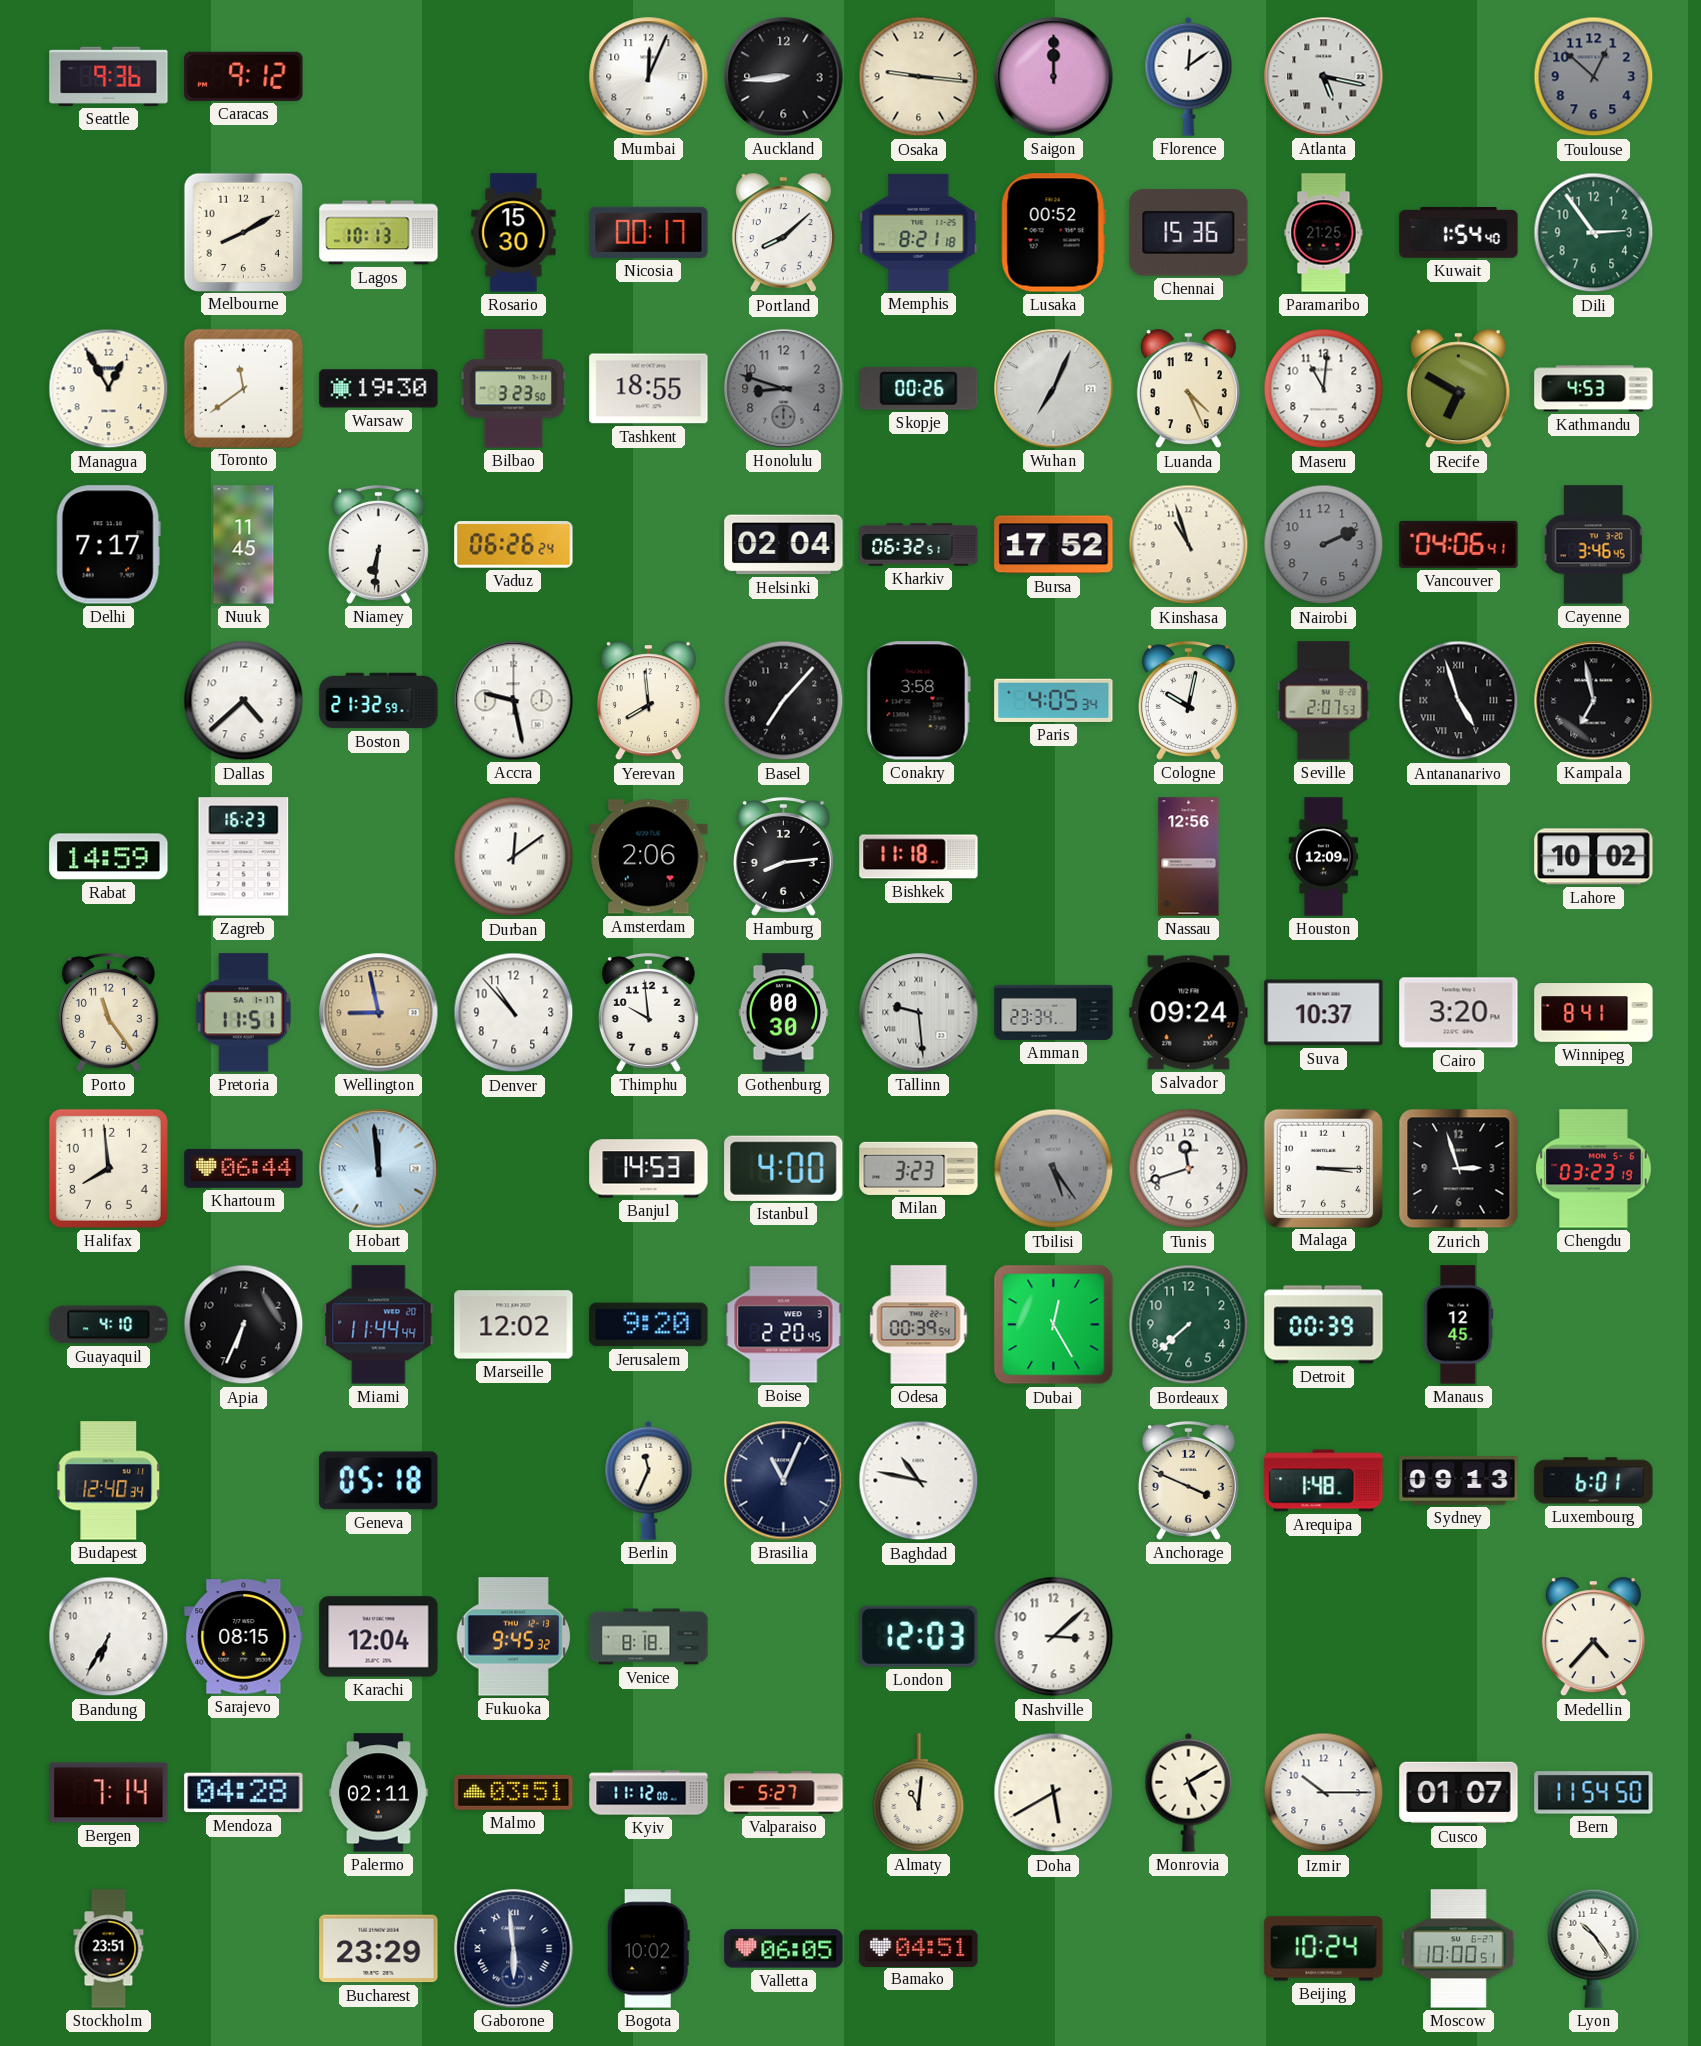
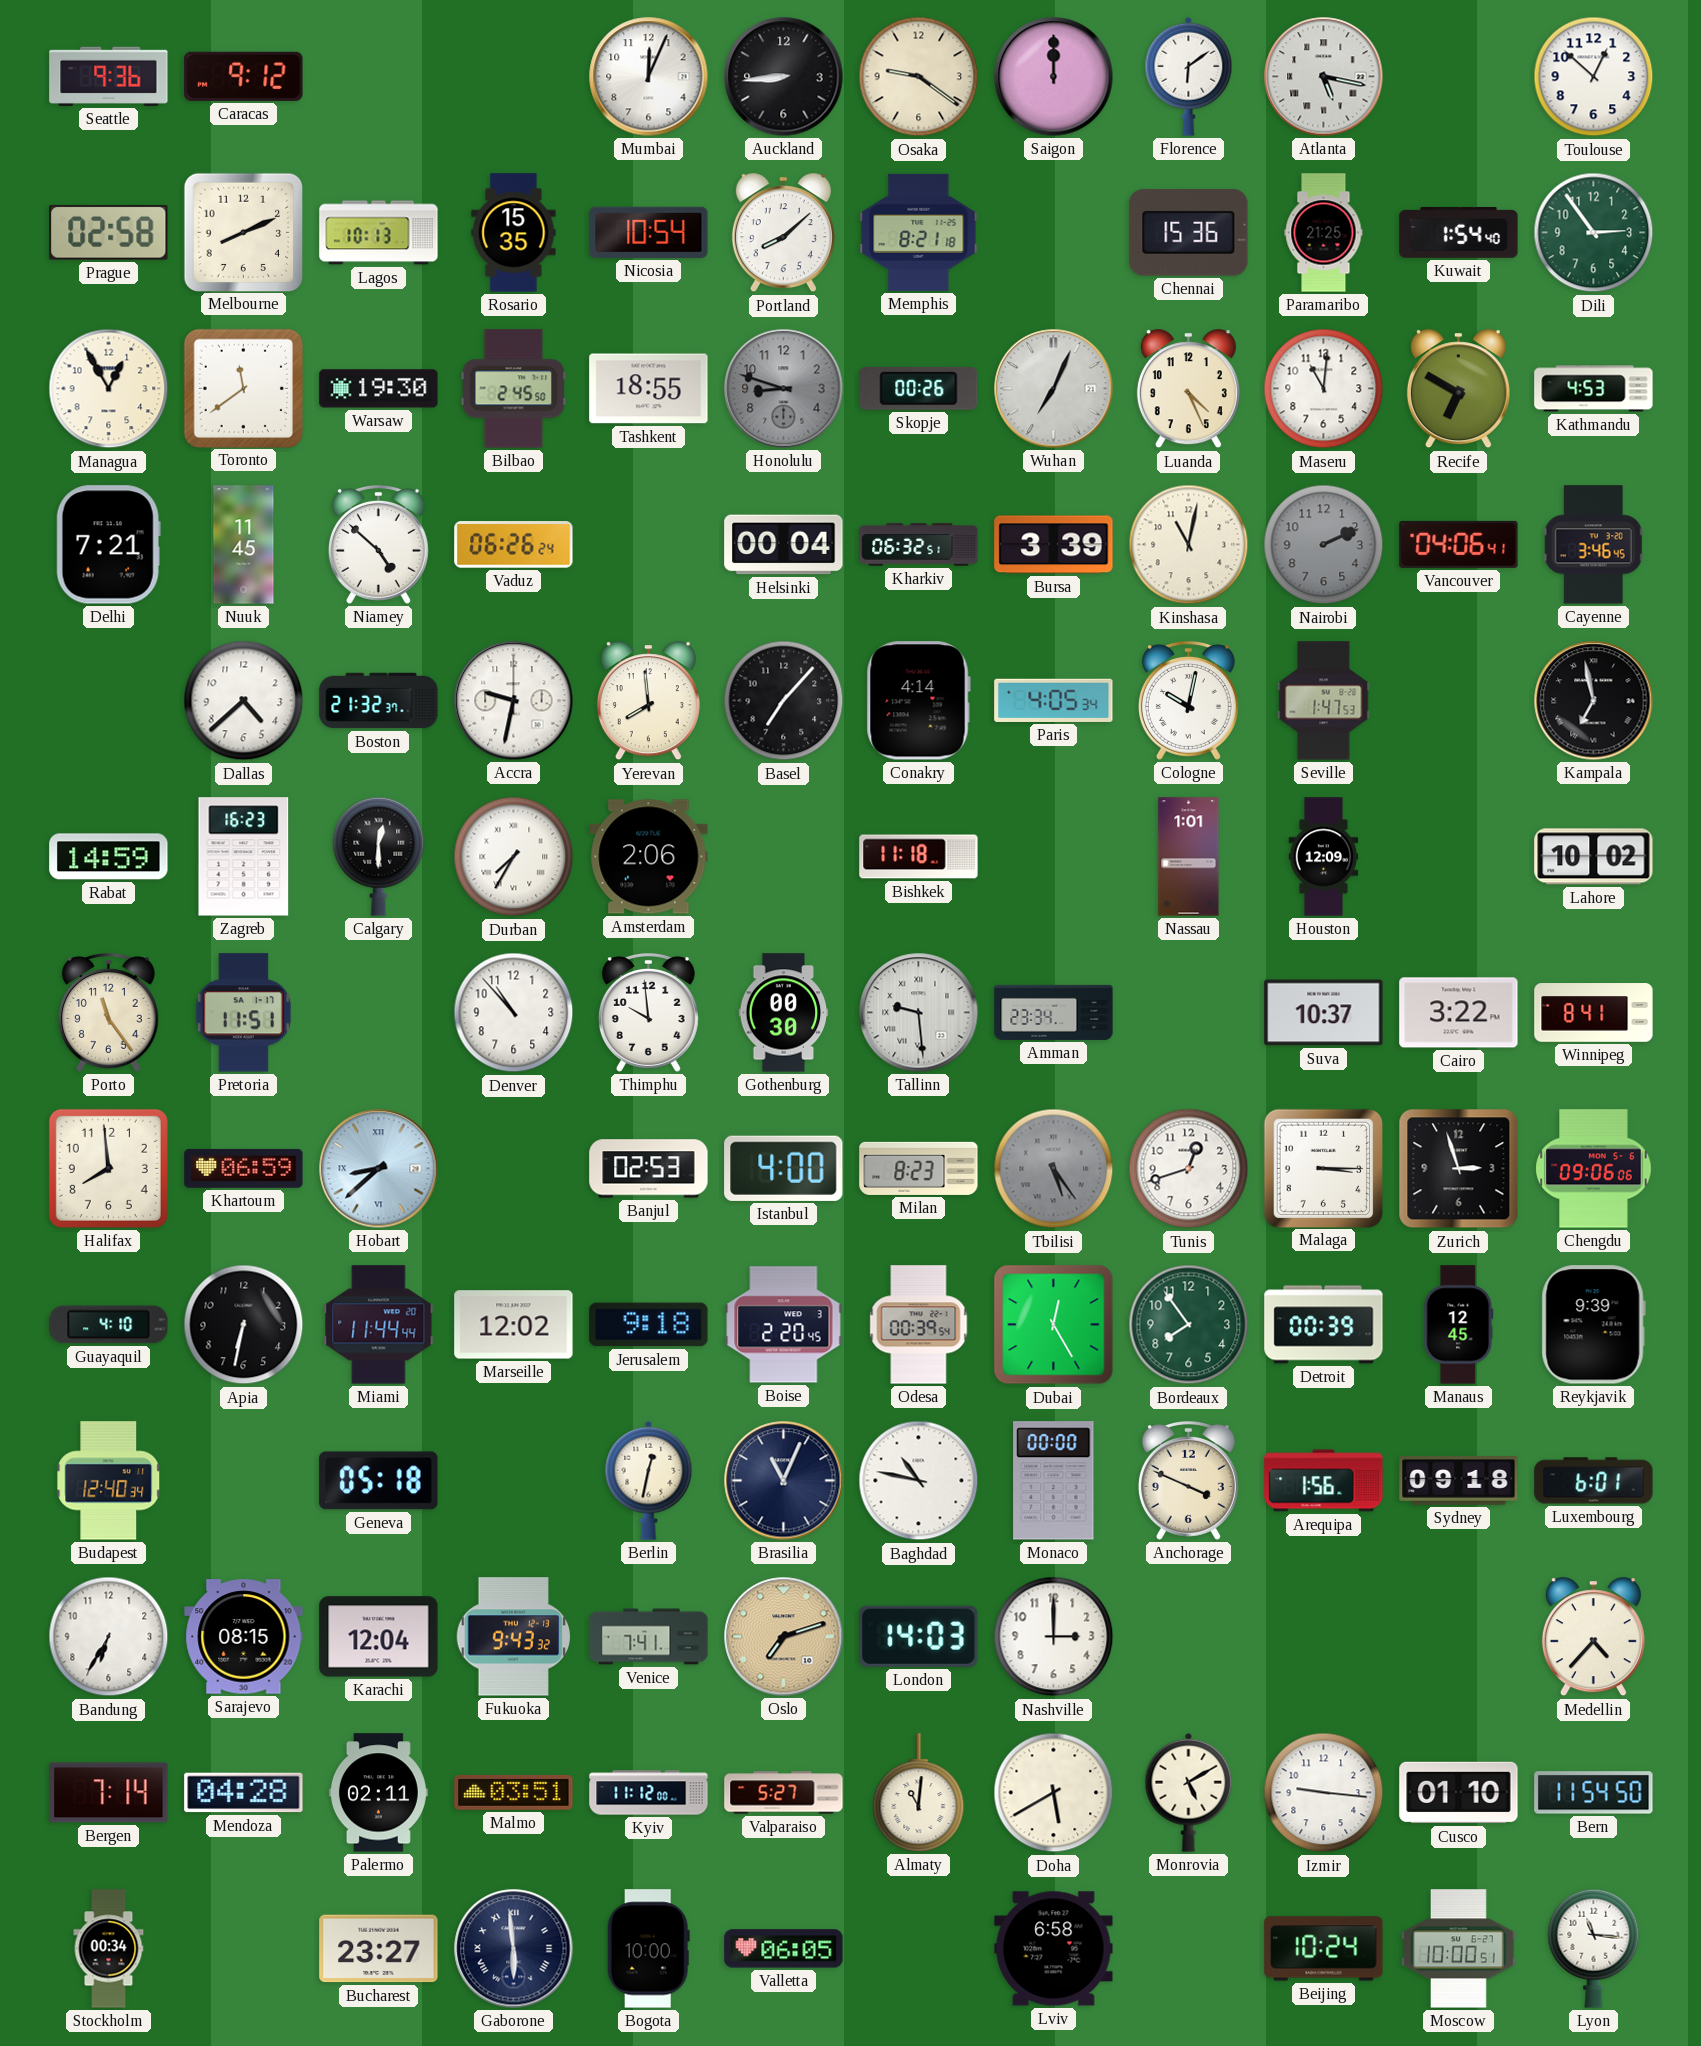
Osaka: 9:16 -> 9:21
Florence: 12:09 -> 6:09
Toulouse dial: grey -> white
Prague: none -> 02:58
Melbourne: 8:10 -> 8:11
Rosario: 15:30 -> 15:35
Nicosia: 00:17 -> 10:54
Lusaka: 00:52 -> none
Bilbao: 3:23 -> 2:45
Delhi: 7:17 -> 7:21
Niamey: 6:31 -> 4:52
Helsinki: 02:04 -> 00:04
Bursa: 17:52 -> 3:39
Kinshasa: 10:57 -> 11:02
Boston: 21:32:59 -> 21:32:37
Accra: 9:28 -> 9:32
Conakry: 3:58 -> 4:14
Seville: 2:07 -> 1:47
Antananarivo: 4:57 -> none
Calgary: none -> 12:30
Durban: 12:09 -> 7:35
Hamburg: 8:14 -> none
Nassau: 12:56 -> 1:01
Wellington: 8:58 -> none
Salvador: 09:24 -> none
Cairo: 3:20 -> 3:22
Khartoum: 06:44 -> 06:59
Hobart: 11:59 -> 8:38
Banjul: 14:53 -> 02:53
Milan: 3:23 -> 8:23
Tunis: 11:42 -> 12:42
Chengdu: 03:23 -> 09:06
Apia: 6:34 -> 6:32
Jerusalem: 9:20 -> 9:18
Bordeaux: 7:38 -> 7:54
Reykjavik: none -> 9:39
Berlin: 11:34 -> 12:32
Monaco: none -> 00:00
Arequipa: 1:48 -> 1:56
Sydney: 09:13 -> 09:18
Fukuoka: 9:45 -> 9:43
Venice: 8:18 -> 7:41
Oslo: none -> 7:12
London: 12:03 -> 14:03
Nashville: 3:08 -> 3:00
Izmir: 10:15 -> 9:16
Cusco: 01:07 -> 01:10
Stockholm: 23:51 -> 00:34
Bucharest: 23:29 -> 23:27
Bogota: 10:02 -> 10:00
Bamako: 04:51 -> none
Lviv: none -> 6:58
Lyon: 10:24 -> 11:16
